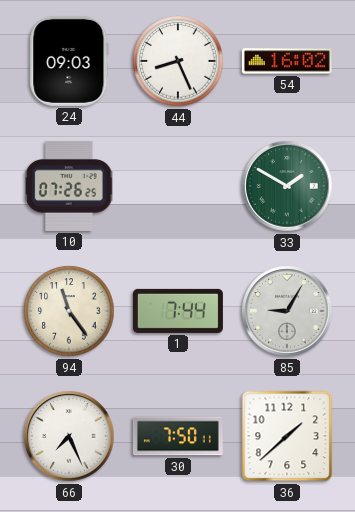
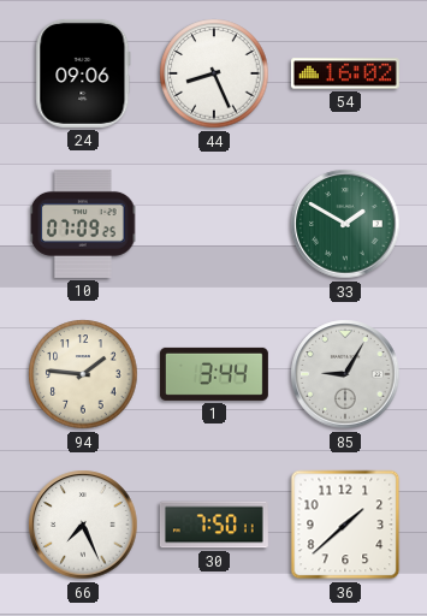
24: 09:03 -> 09:06
10: 07:26 -> 07:09
94: 11:24 -> 1:46
1: 7:44 -> 3:44
